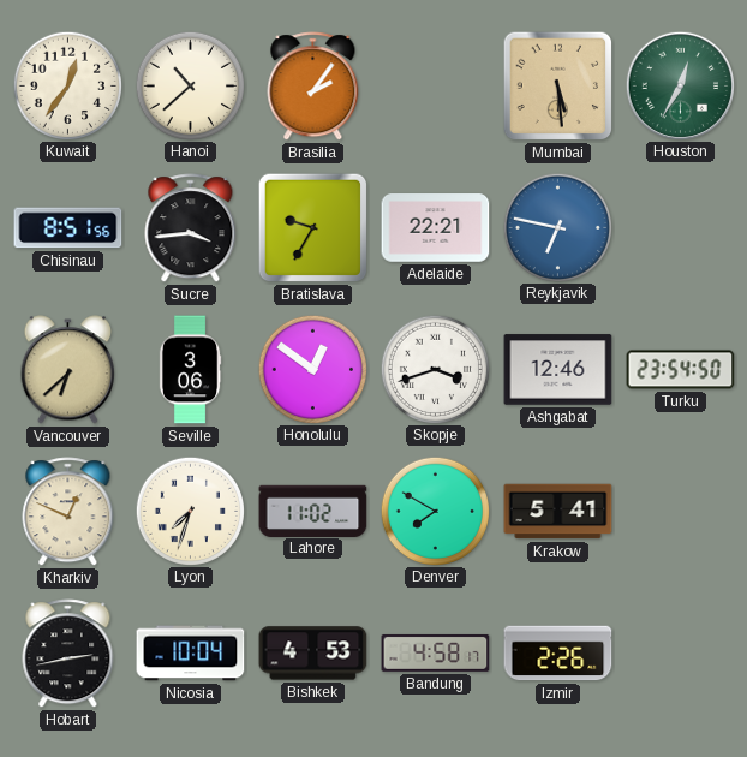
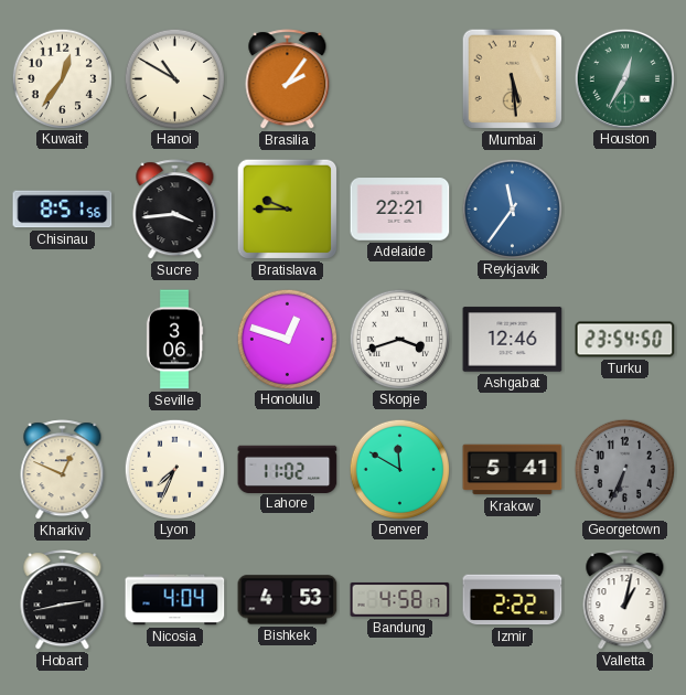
Hanoi: 10:38 -> 10:50
Bratislava: 9:35 -> 9:45
Reykjavik: 6:47 -> 11:36
Vancouver: 6:38 -> none
Honolulu: 12:51 -> 12:48
Lyon: 7:33 -> 7:34
Denver: 7:50 -> 11:50
Georgetown: none -> 6:34
Nicosia: 10:04 -> 4:04
Izmir: 2:26 -> 2:22
Valletta: none -> 1:02
